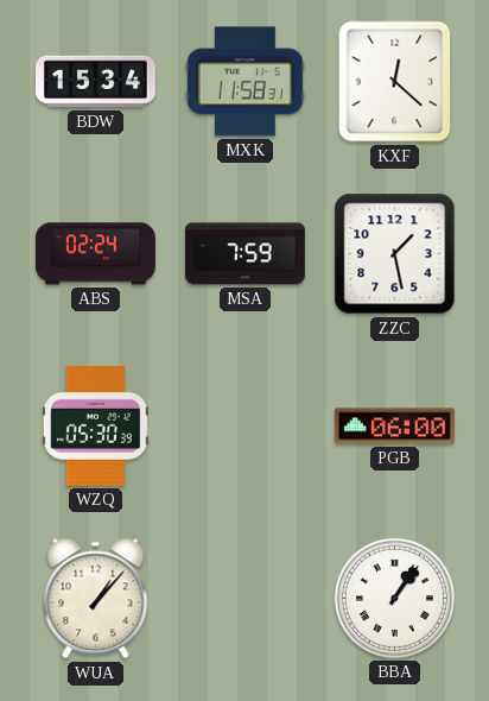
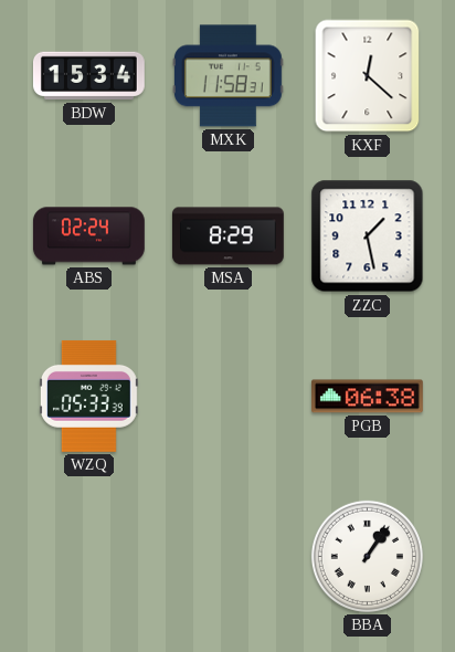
MSA: 7:59 -> 8:29
WZQ: 05:30 -> 05:33
PGB: 06:00 -> 06:38
WUA: 1:07 -> none
